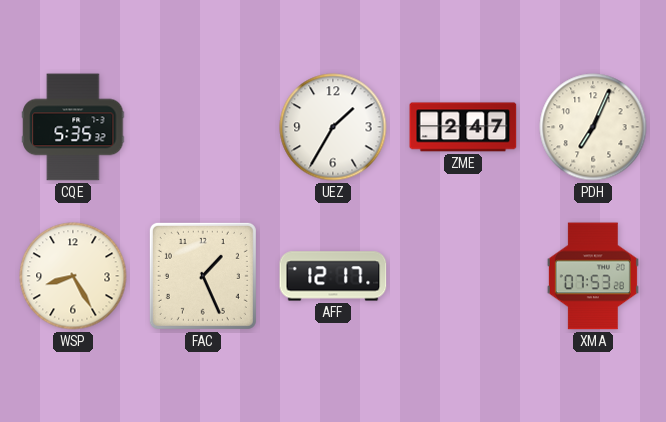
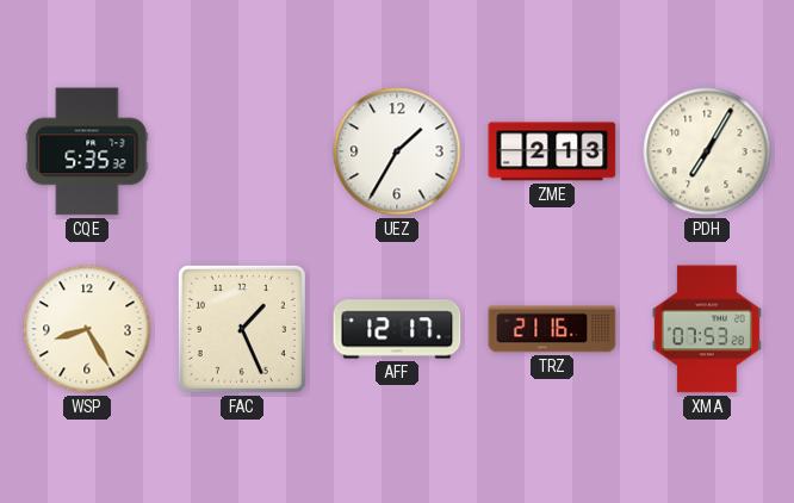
ZME: 2:47 -> 2:13
PDH: 7:04 -> 7:05
TRZ: none -> 21:16
